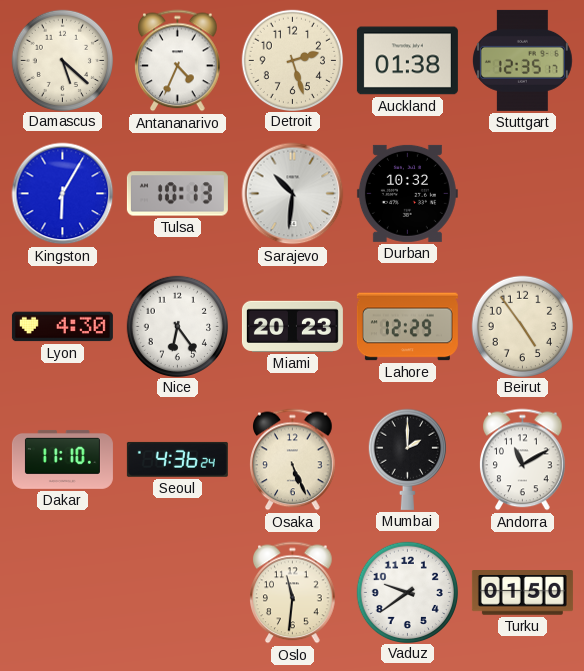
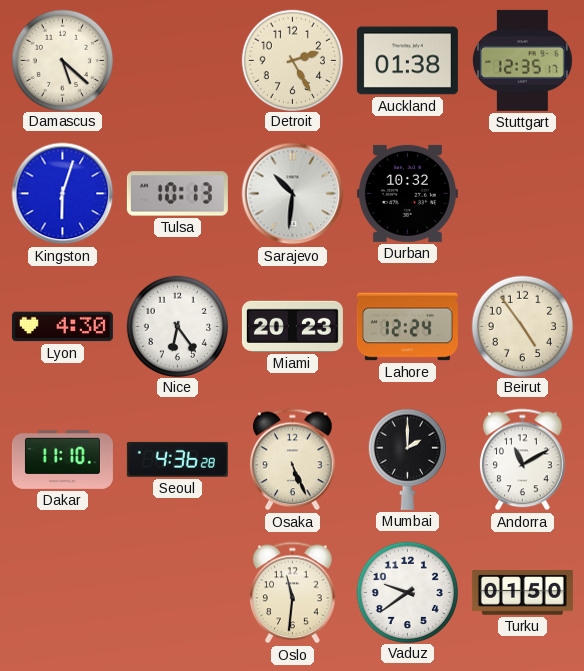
Antananarivo: 4:34 -> none
Detroit: 2:27 -> 2:25
Kingston: 6:05 -> 6:03
Lahore: 12:29 -> 12:24
Seoul: 4:36:24 -> 4:36:28
